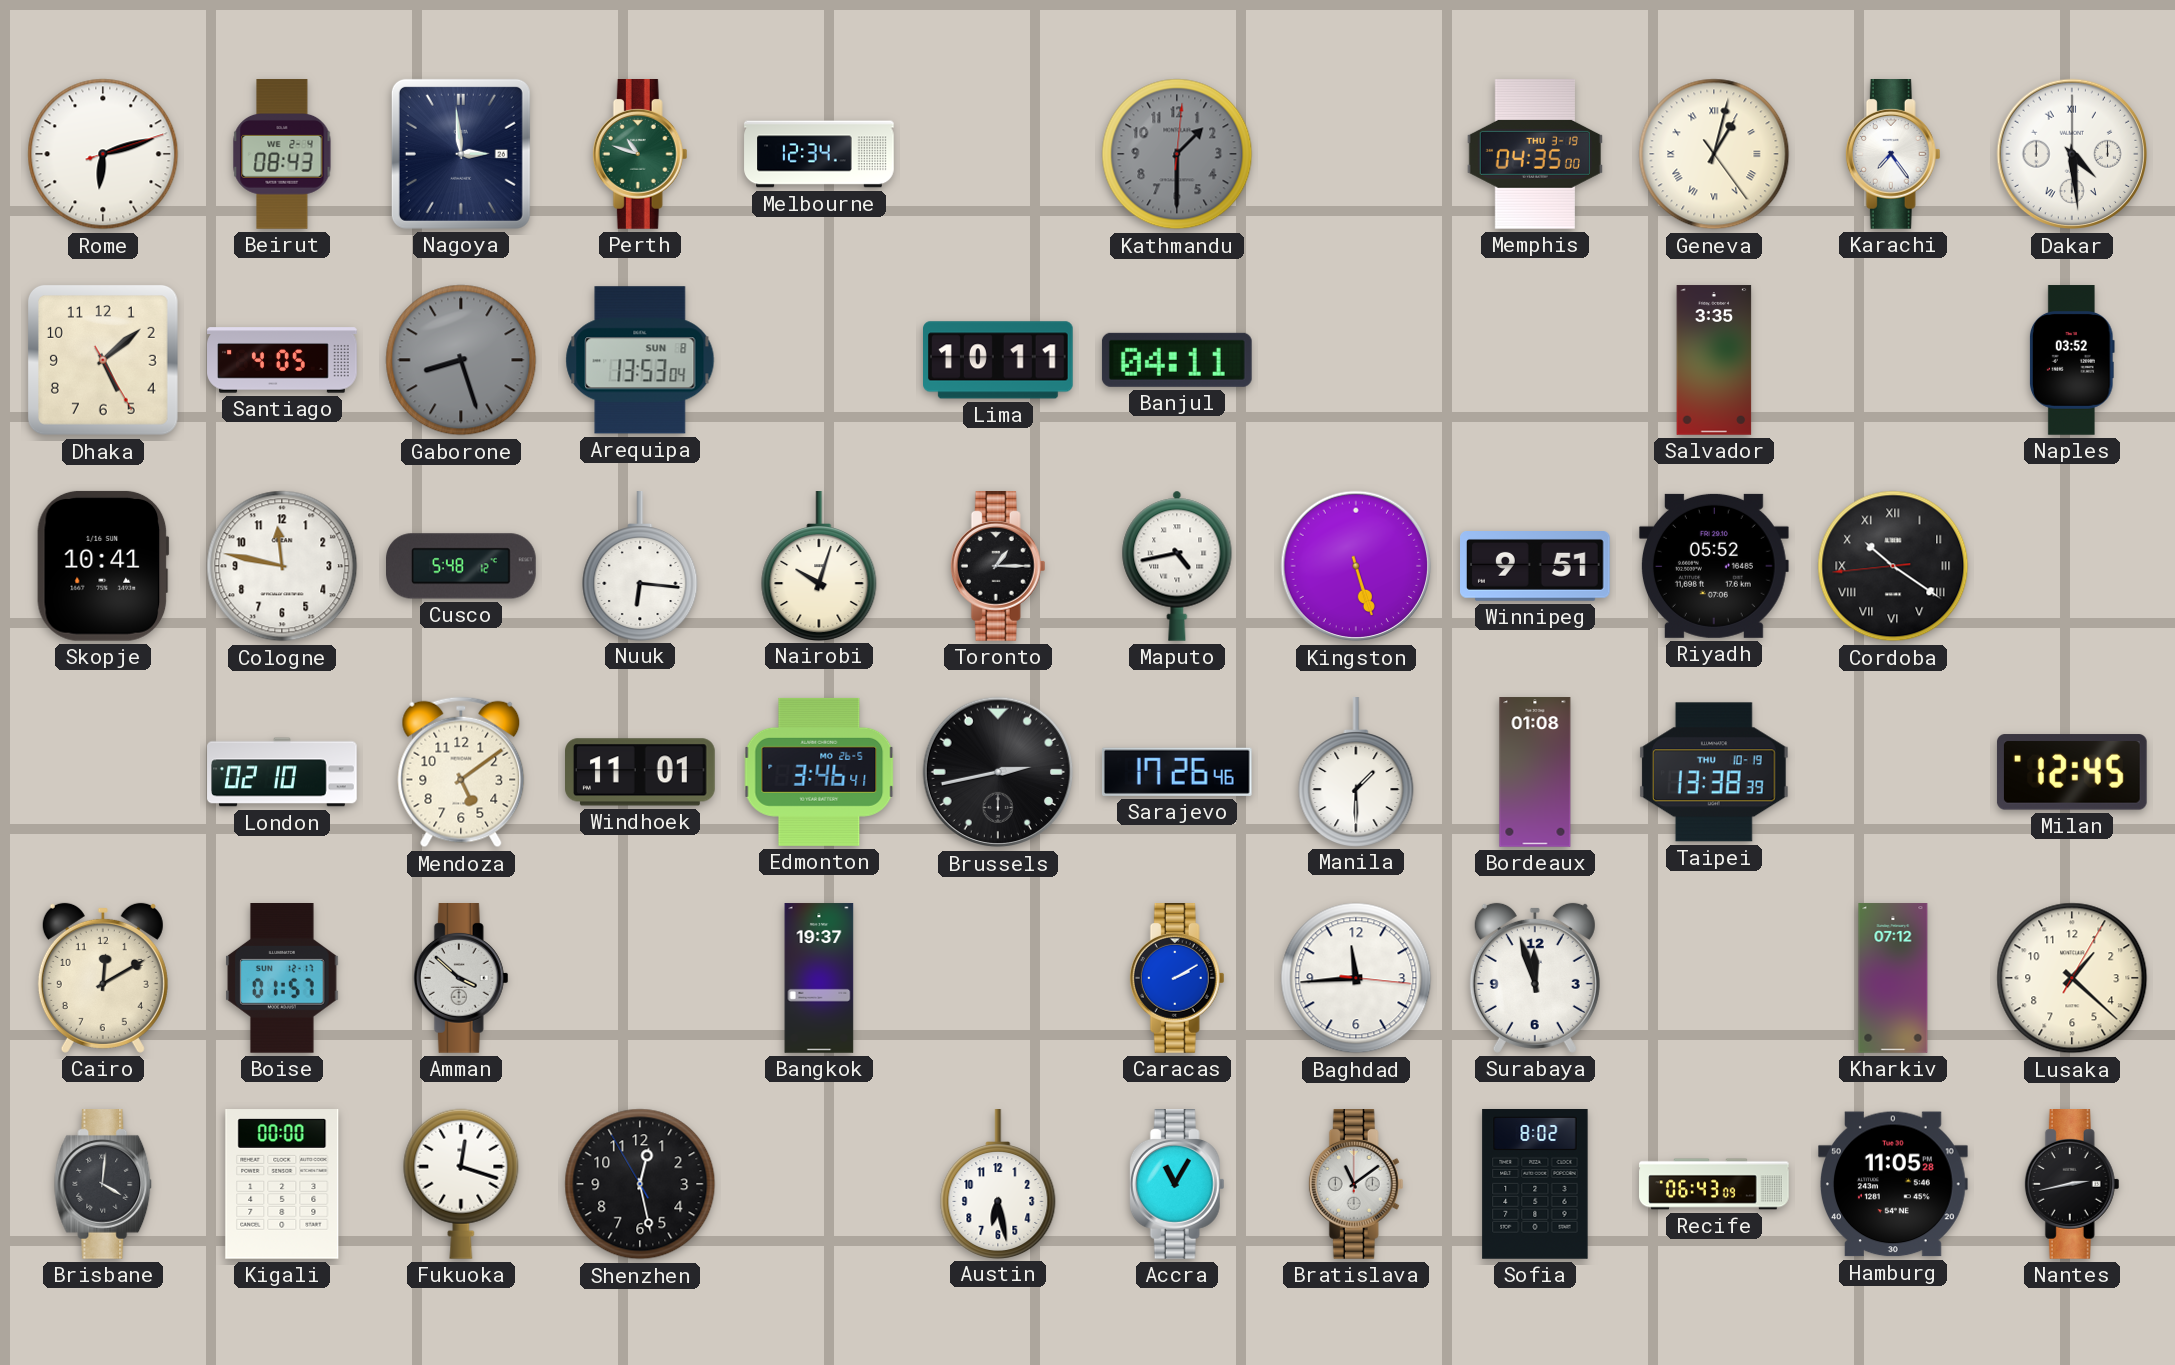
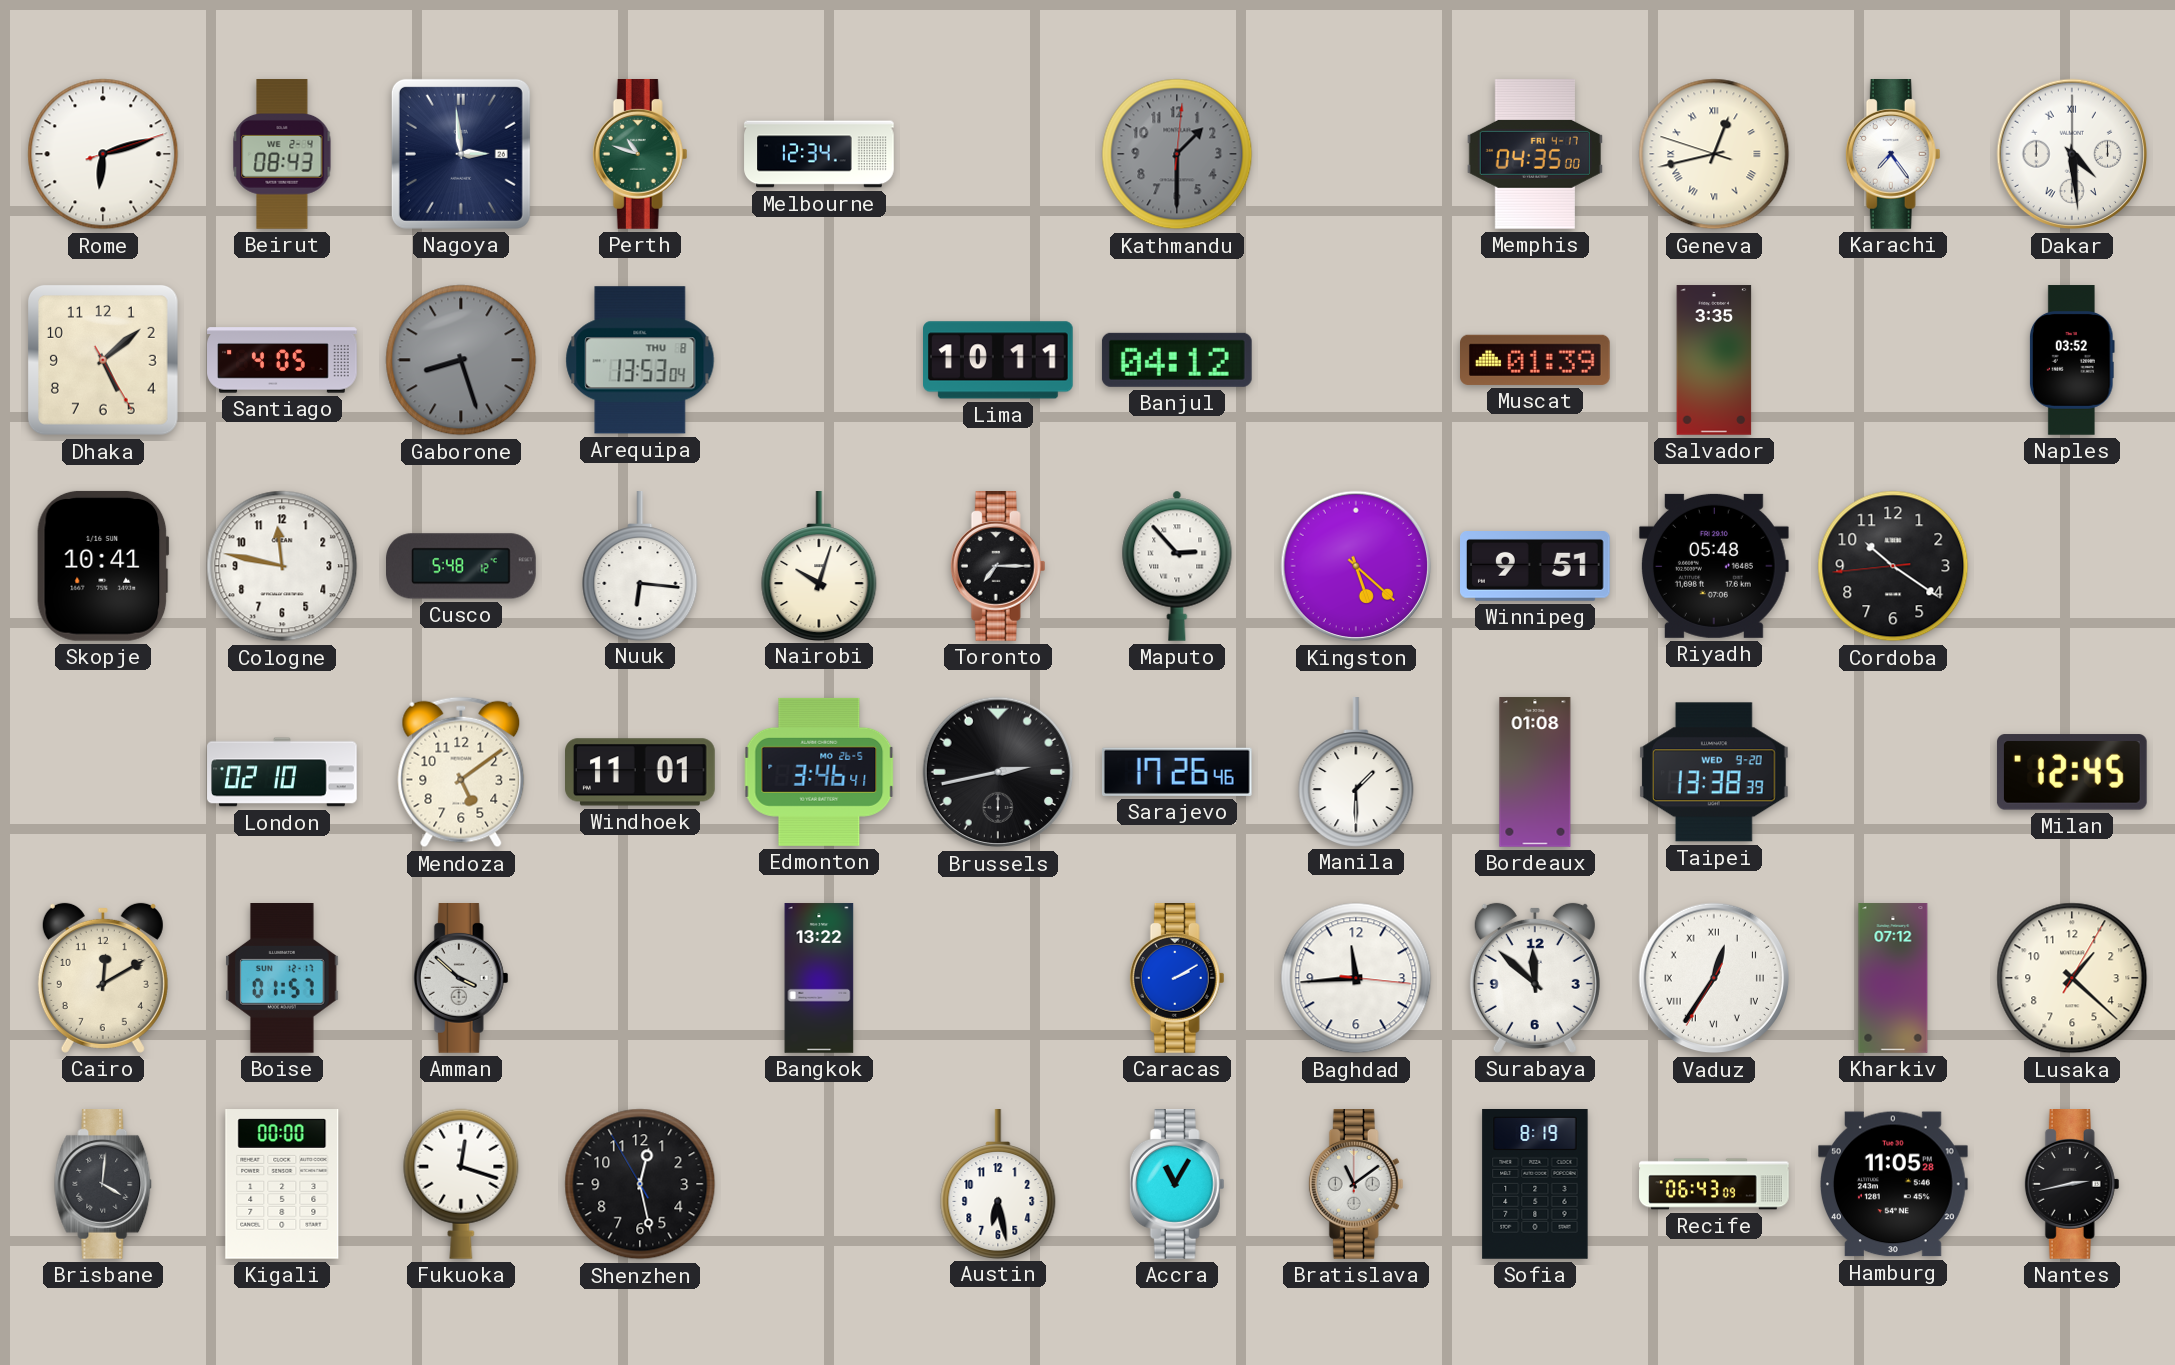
Memphis date: THU 3-19 -> FRI 4-17
Geneva: 1:02 -> 12:42
Arequipa date: SUN 8 -> THU 8
Banjul: 04:11 -> 04:12
Muscat: none -> 01:39
Toronto: 1:15 -> 7:15
Maputo: 4:43 -> 2:53
Kingston: 5:27 -> 5:22
Riyadh: 05:52 -> 05:48
Cordoba numerals: Roman -> Arabic
Taipei date: THU 10-19 -> WED 9-20
Bangkok: 19:37 -> 13:22
Surabaya: 11:57 -> 11:52
Vaduz: none -> 12:35
Sofia: 8:02 -> 8:19
